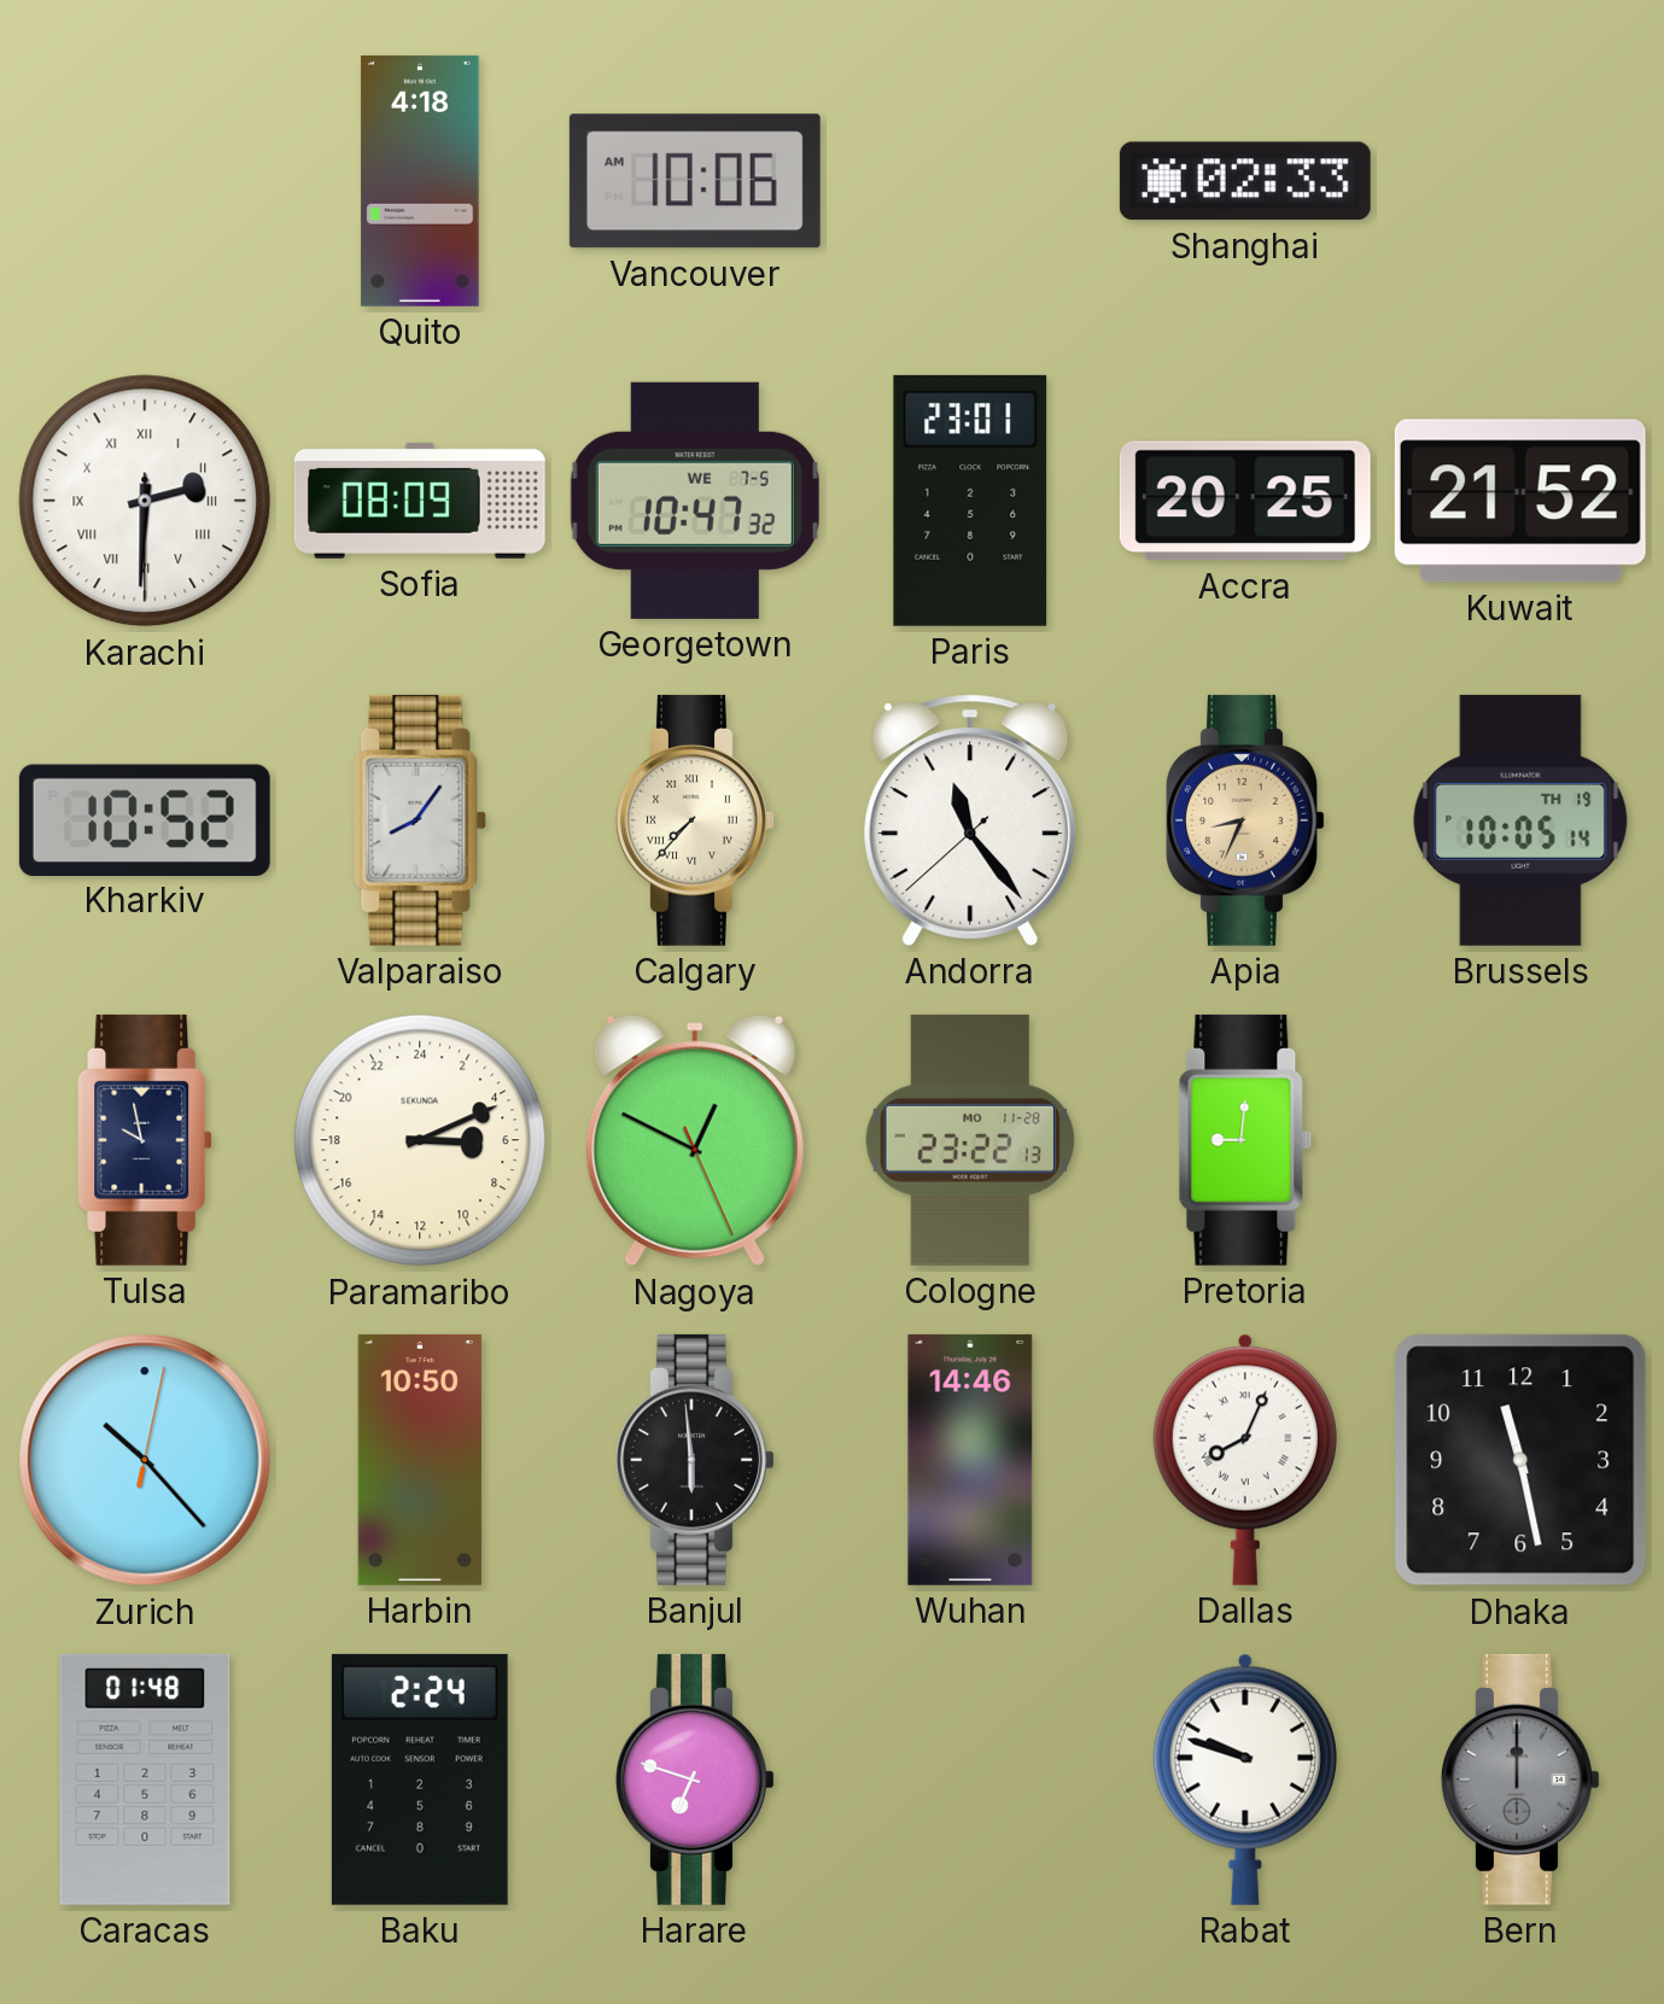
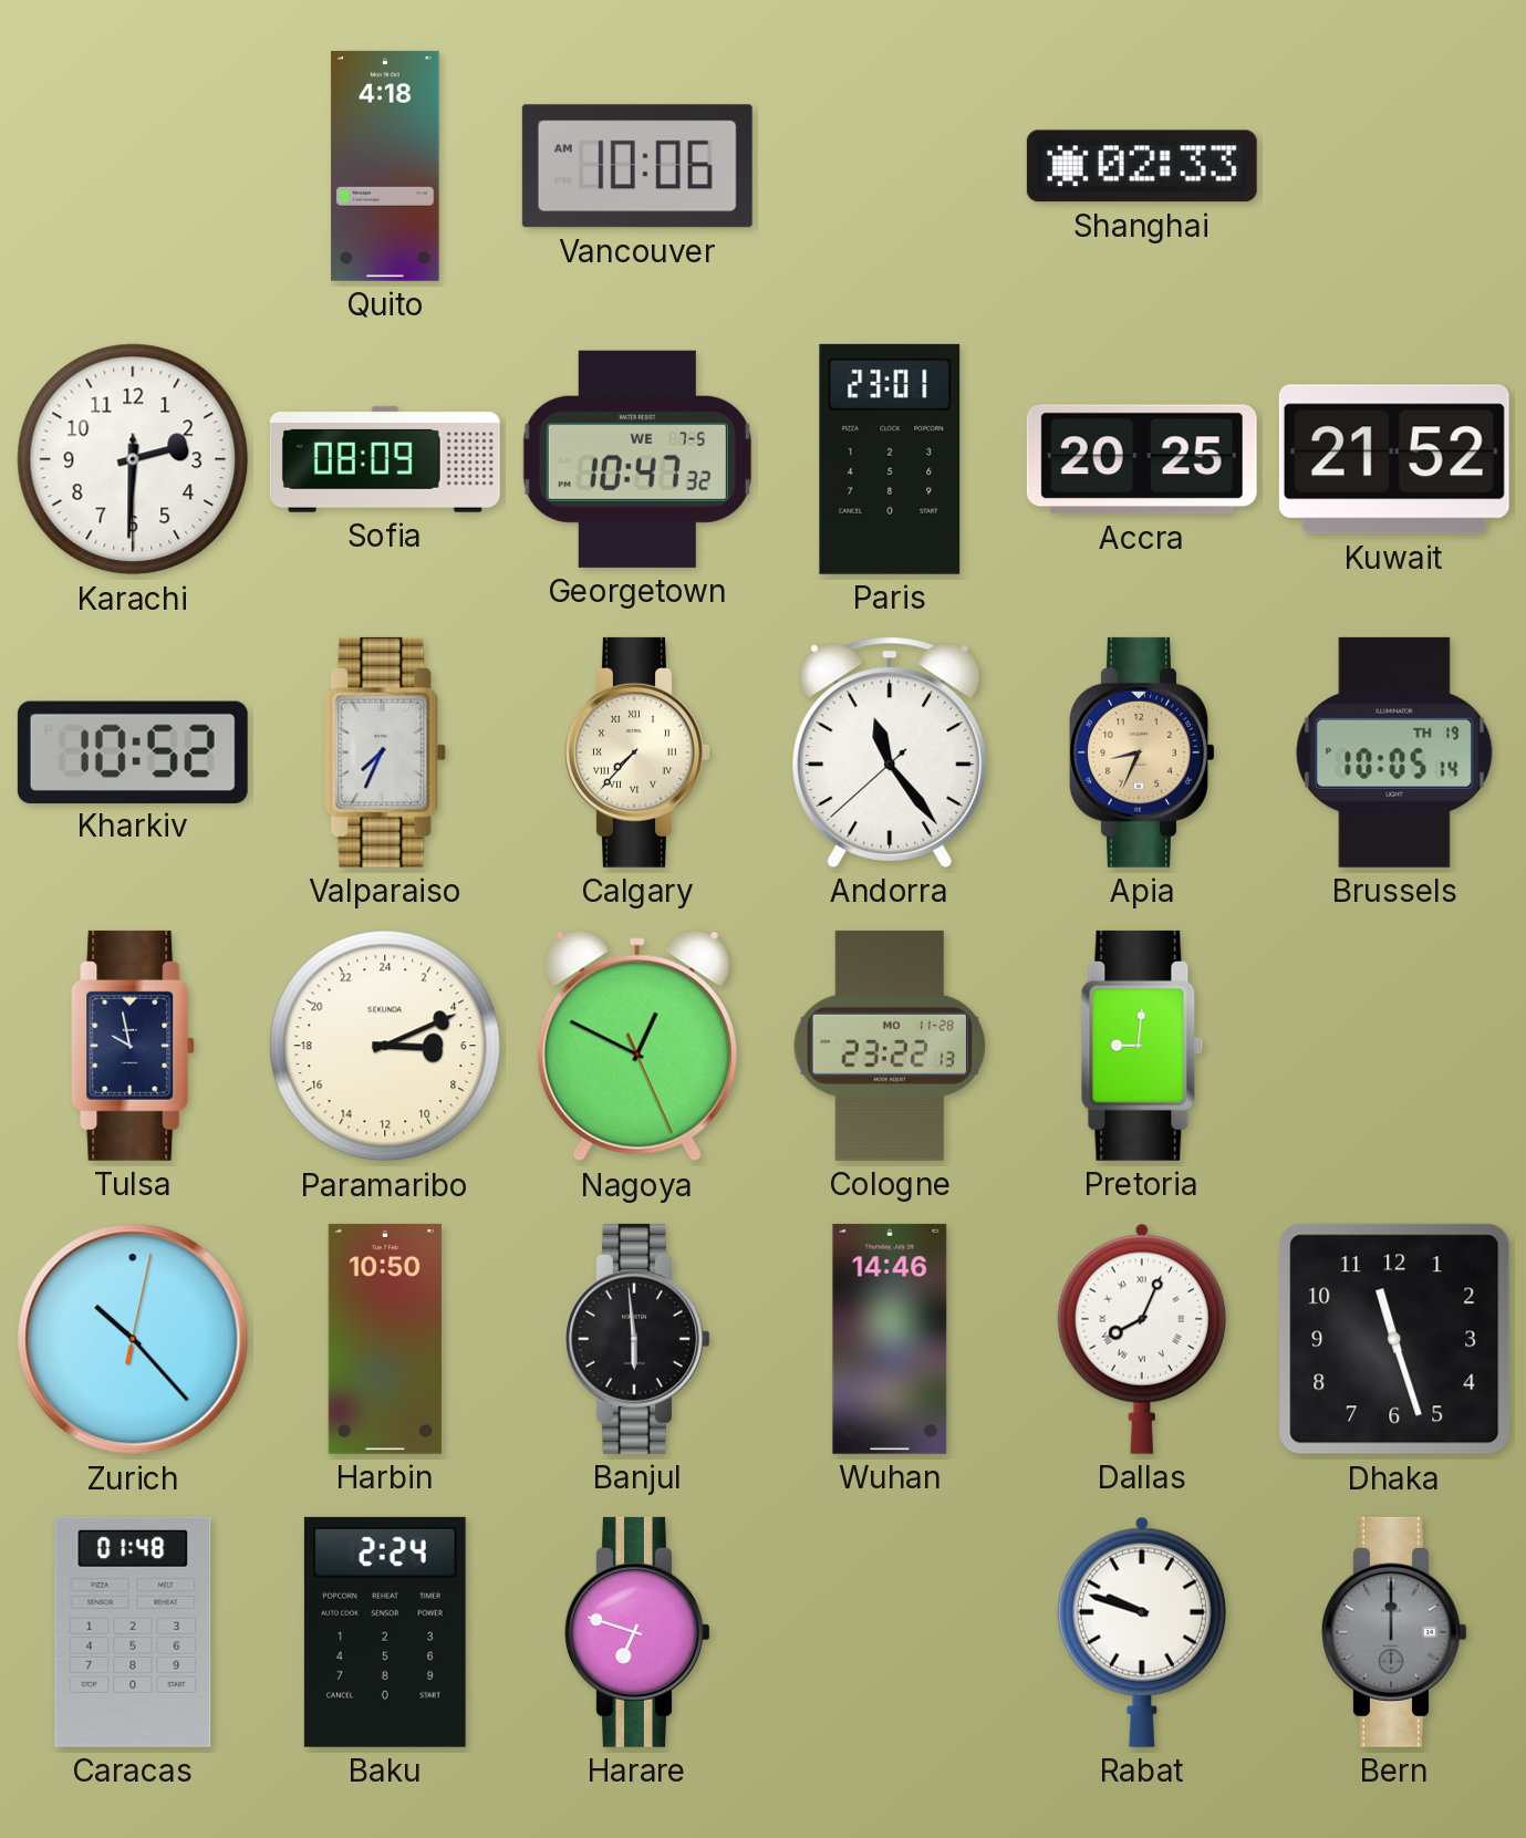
Karachi numerals: Roman -> Arabic
Valparaiso: 8:06 -> 7:34
Dhaka: 11:28 -> 11:27
